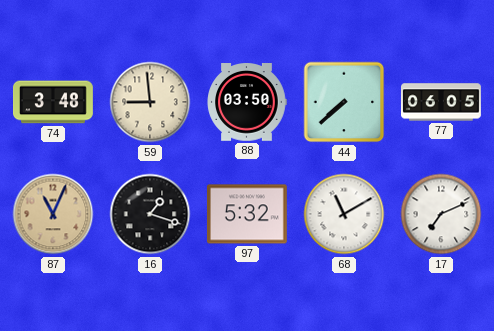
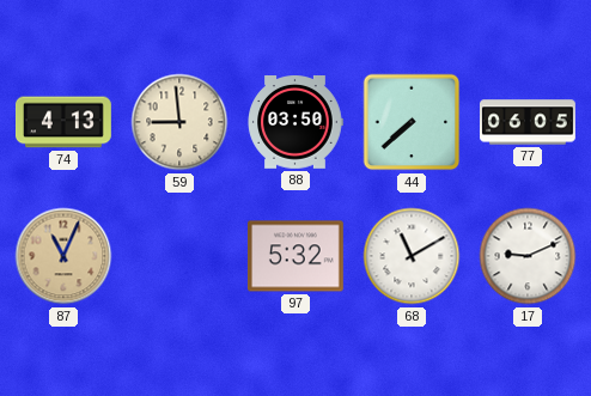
74: 3:48 -> 4:13
16: 1:18 -> none
17: 7:11 -> 9:11
